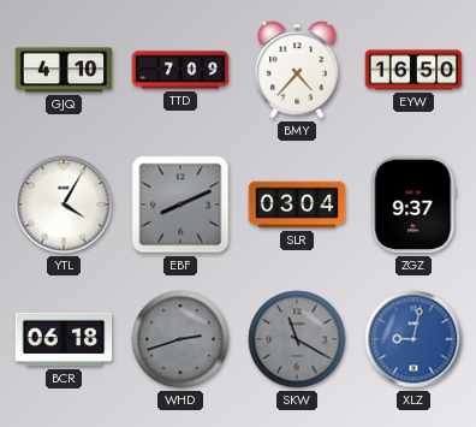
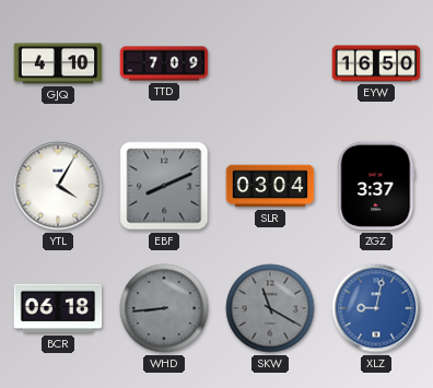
BMY: 4:37 -> none
ZGZ: 9:37 -> 3:37
WHD: 2:42 -> 8:44
